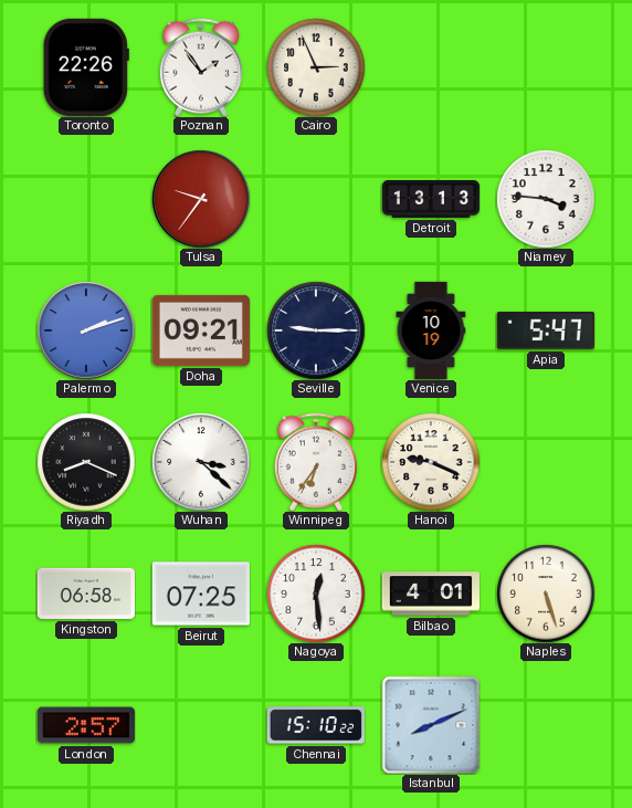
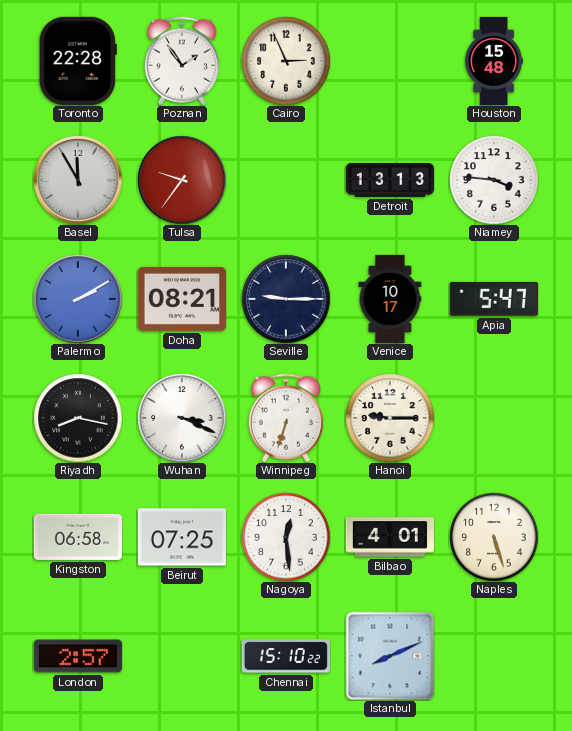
Toronto: 22:26 -> 22:28
Houston: none -> 15:48
Basel: none -> 11:55
Palermo: 2:12 -> 2:10
Doha: 09:21 -> 08:21
Venice: 10:19 -> 10:17
Riyadh: 8:19 -> 8:17
Wuhan: 3:22 -> 3:19
Winnipeg: 6:36 -> 6:33
Hanoi: 9:19 -> 9:15
